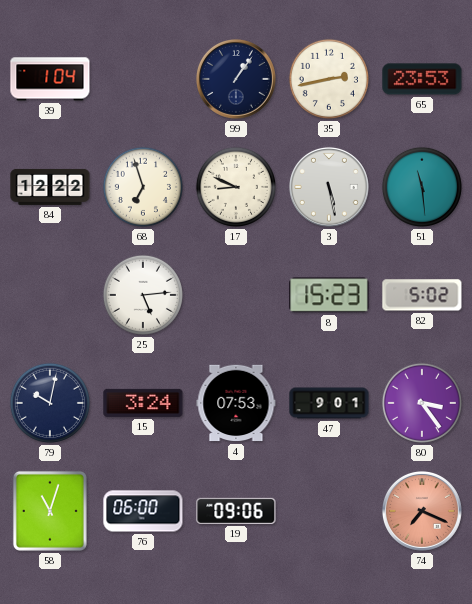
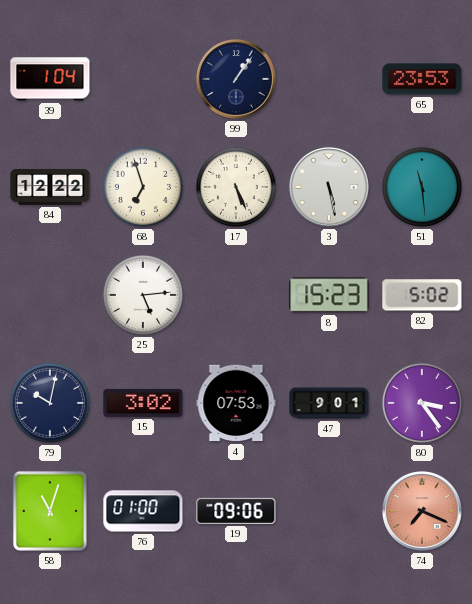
35: 2:43 -> none
17: 8:49 -> 5:26
15: 3:24 -> 3:02
76: 06:00 -> 01:00
